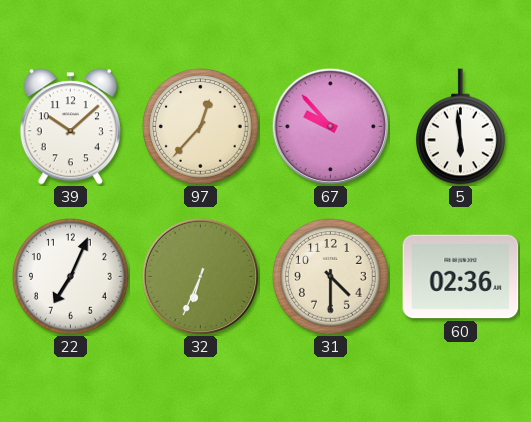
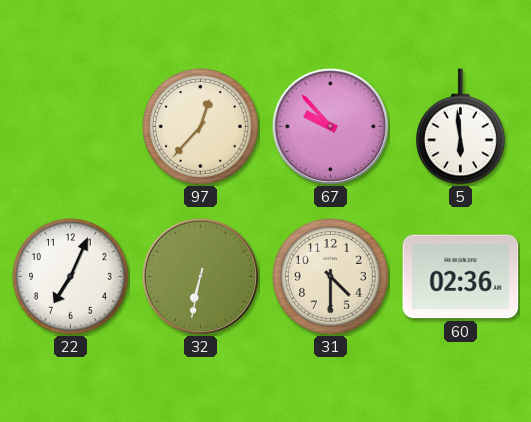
39: 10:08 -> none
32: 6:34 -> 6:32
